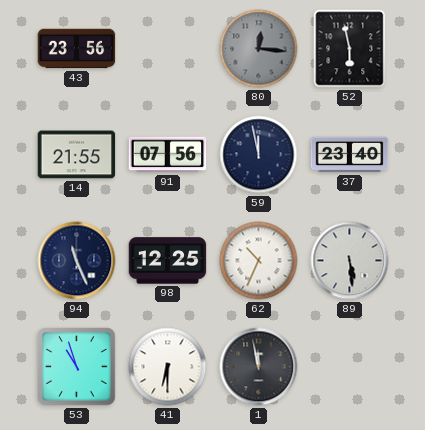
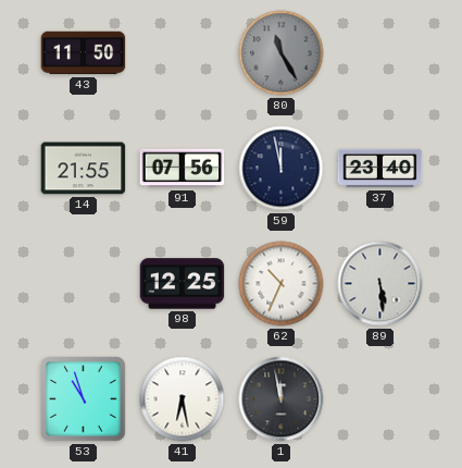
43: 23:56 -> 11:50
80: 12:16 -> 11:25
52: 5:58 -> none
94: 11:26 -> none
41: 6:30 -> 6:28
